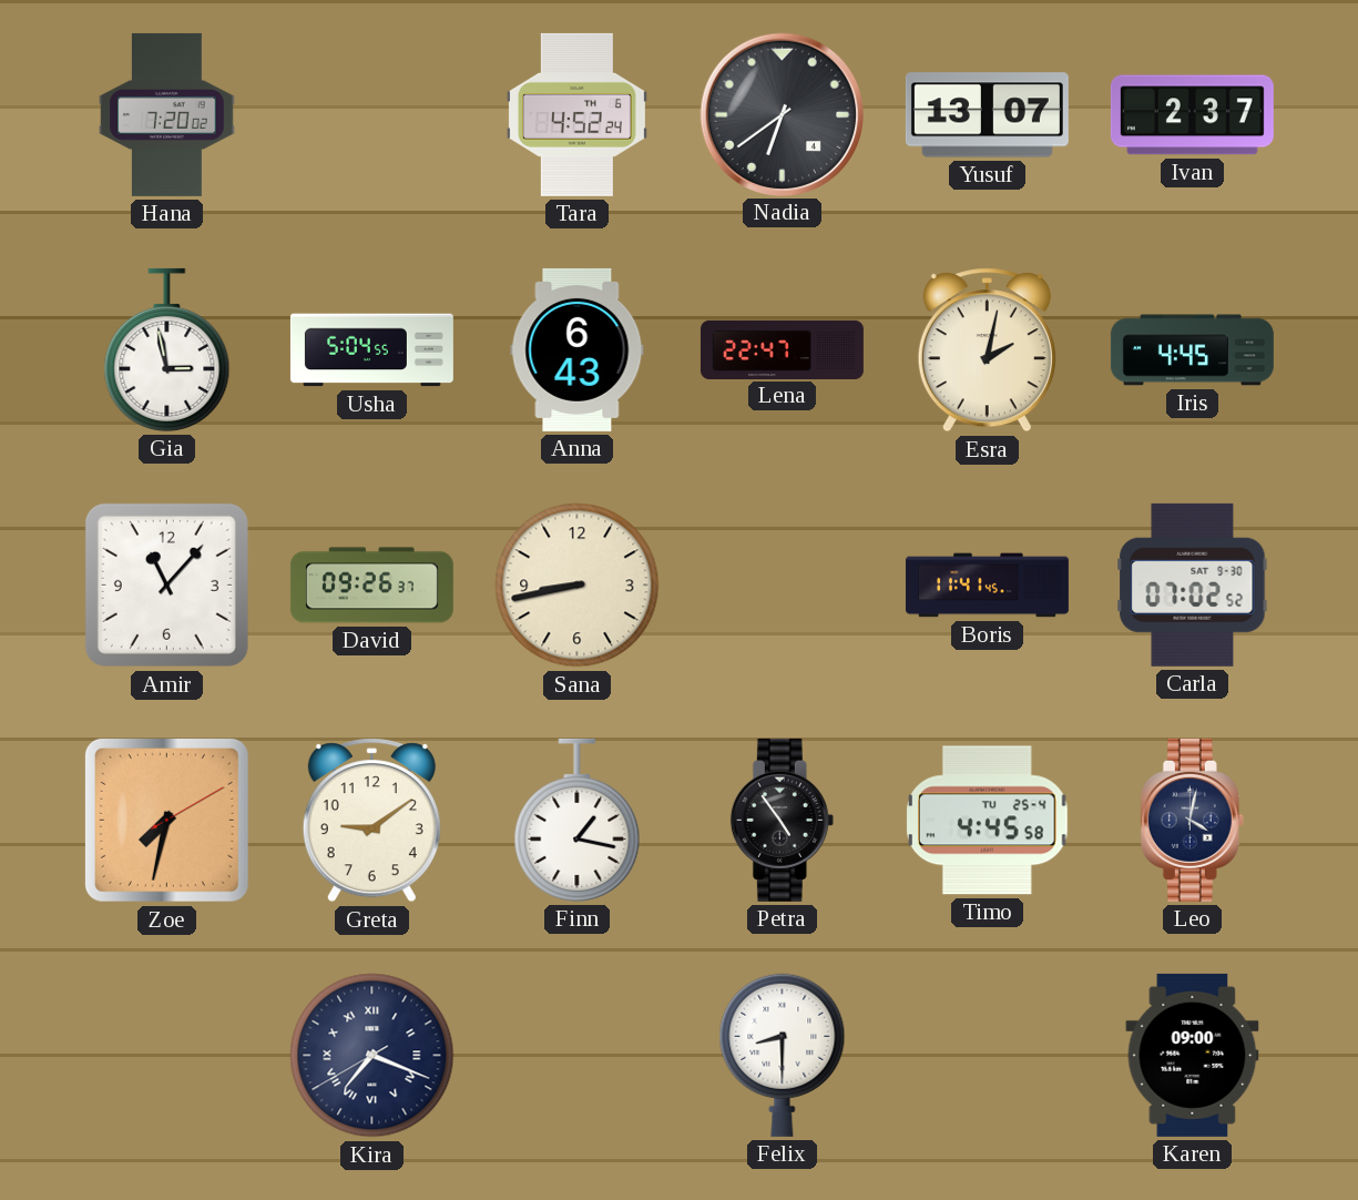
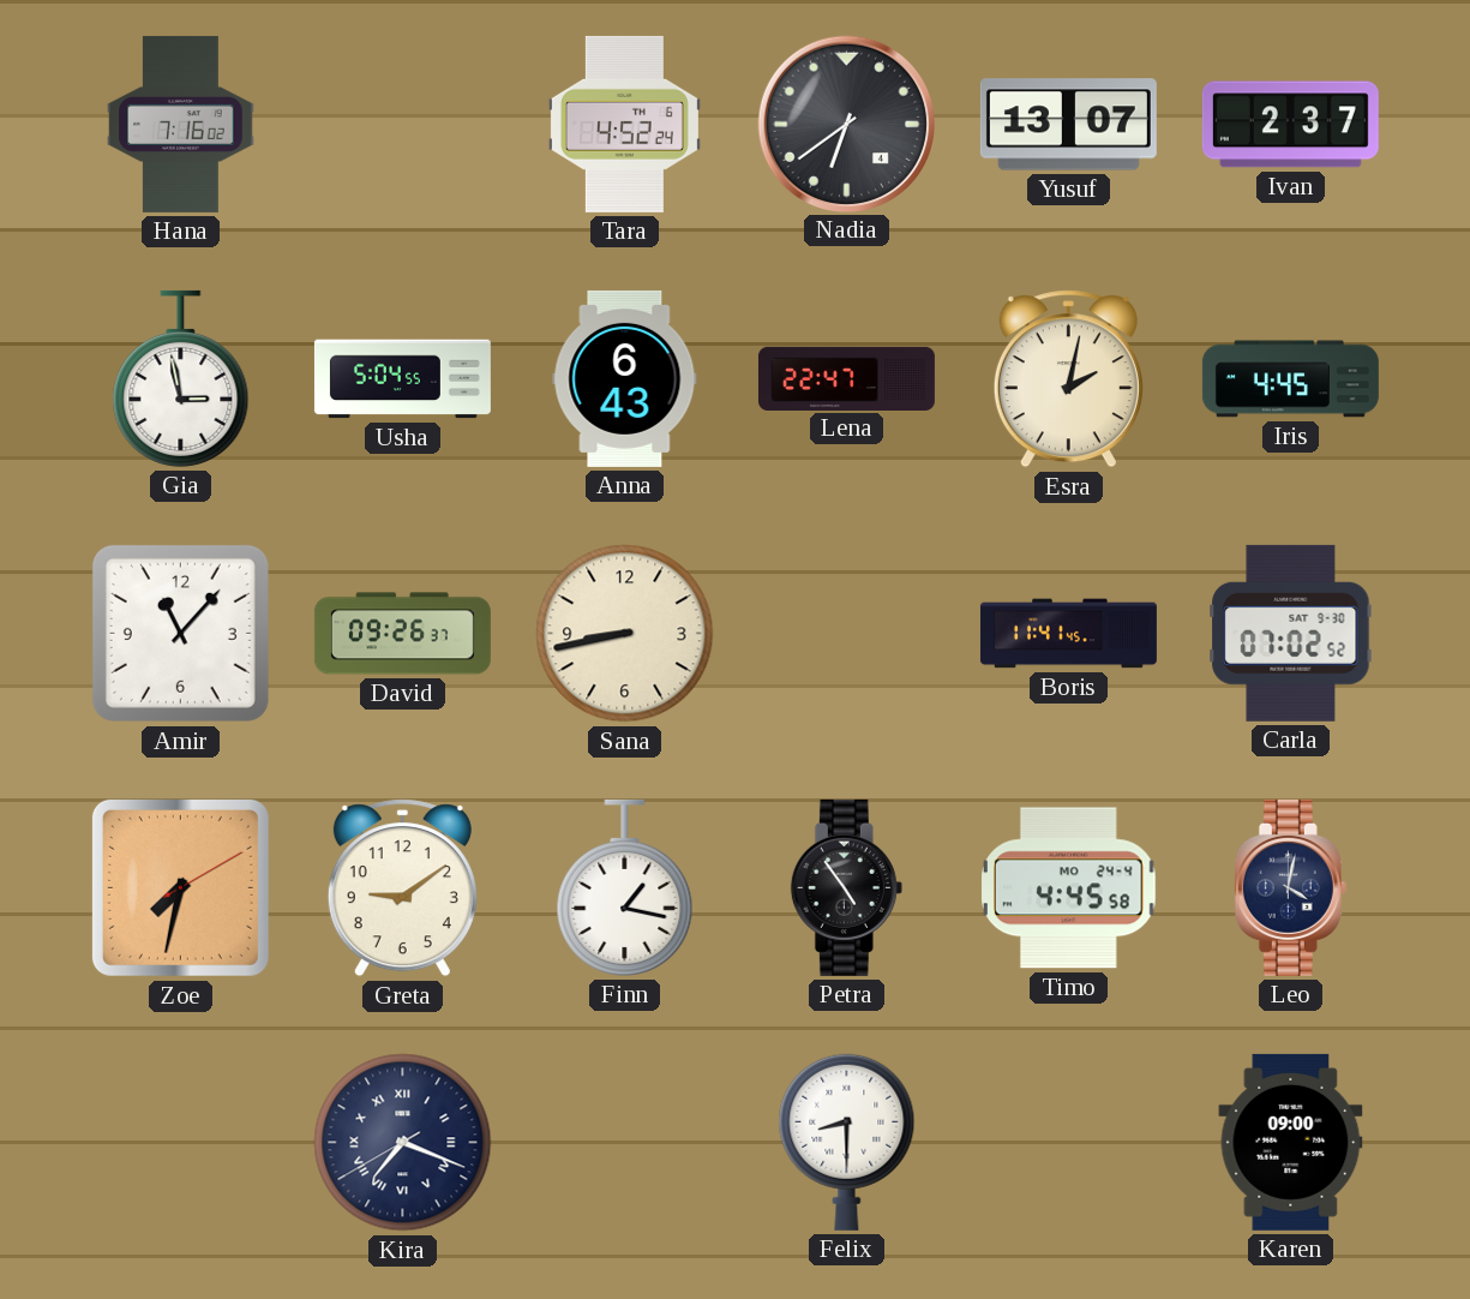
Hana: 7:20 -> 7:16
Timo date: TU 25-4 -> MO 24-4
